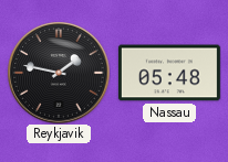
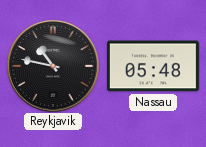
Reykjavik: 1:47 -> 10:47
